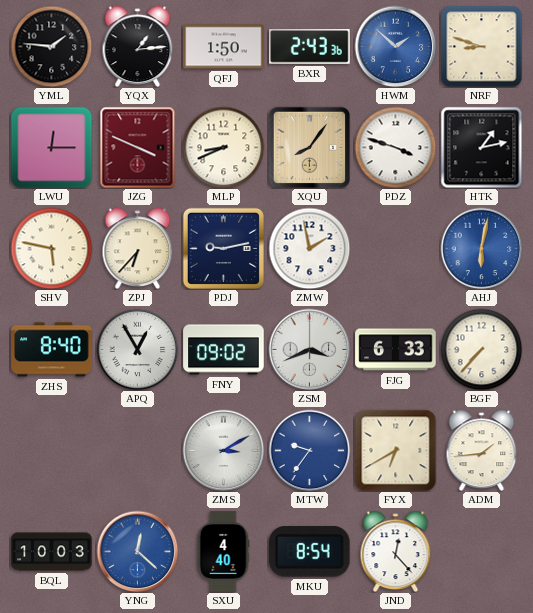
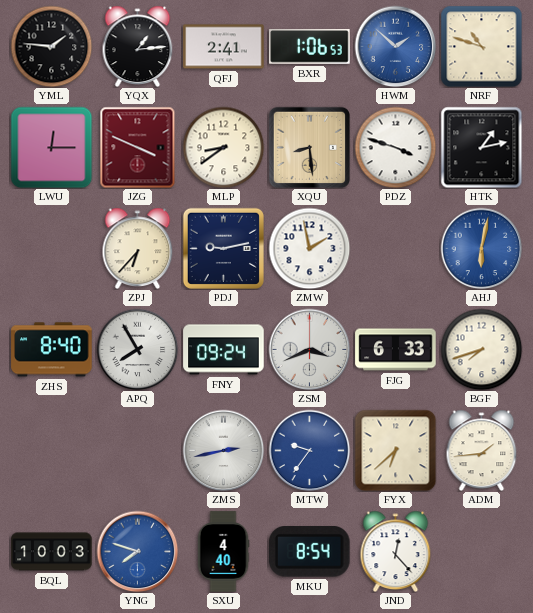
QFJ: 1:50 -> 2:41
BXR: 2:43 -> 1:06
NRF: 8:48 -> 10:48
MLP: 8:41 -> 8:39
XQU: 8:06 -> 8:29
SHV: 5:47 -> none
APQ: 12:55 -> 7:55
FNY: 09:02 -> 09:24
BGF: 7:37 -> 7:42
ZMS: 3:10 -> 2:43
FYX: 6:40 -> 6:38
YNG: 12:22 -> 7:48
